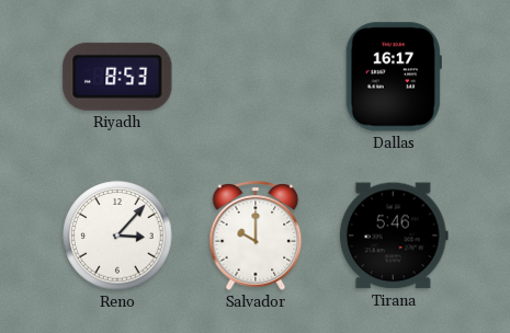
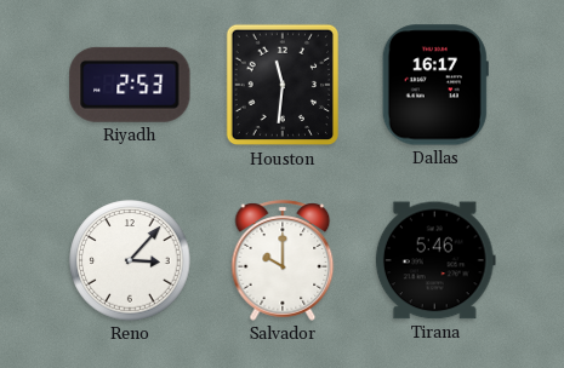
Riyadh: 8:53 -> 2:53
Houston: none -> 11:31
